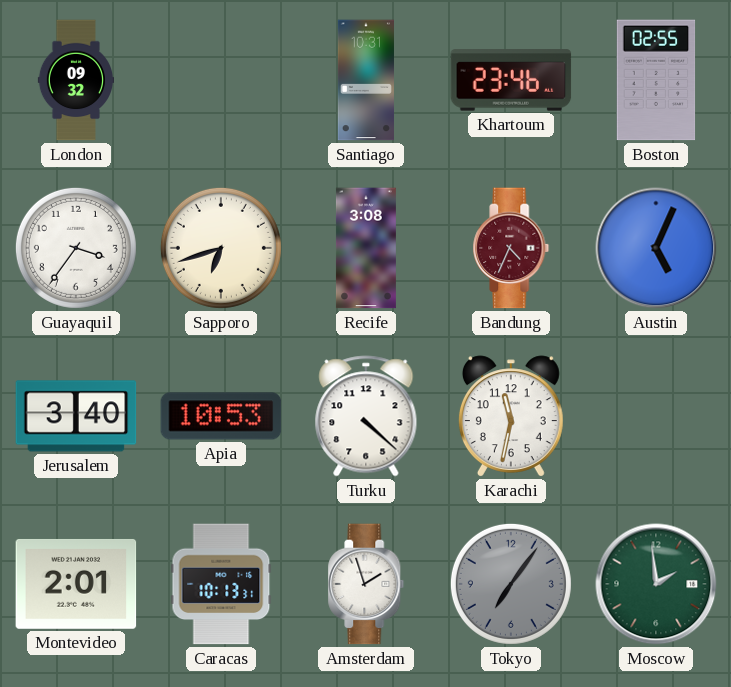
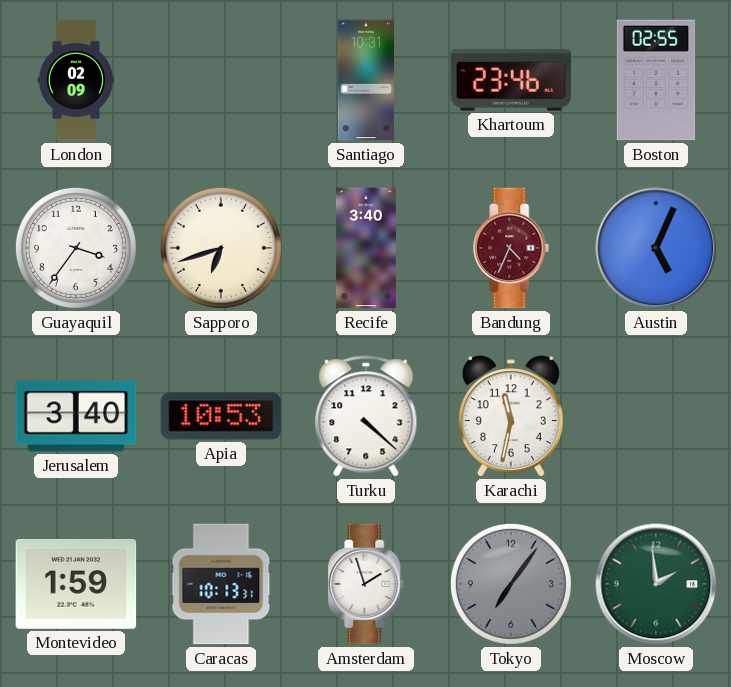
London: 09:32 -> 02:09
Recife: 3:08 -> 3:40
Montevideo: 2:01 -> 1:59
